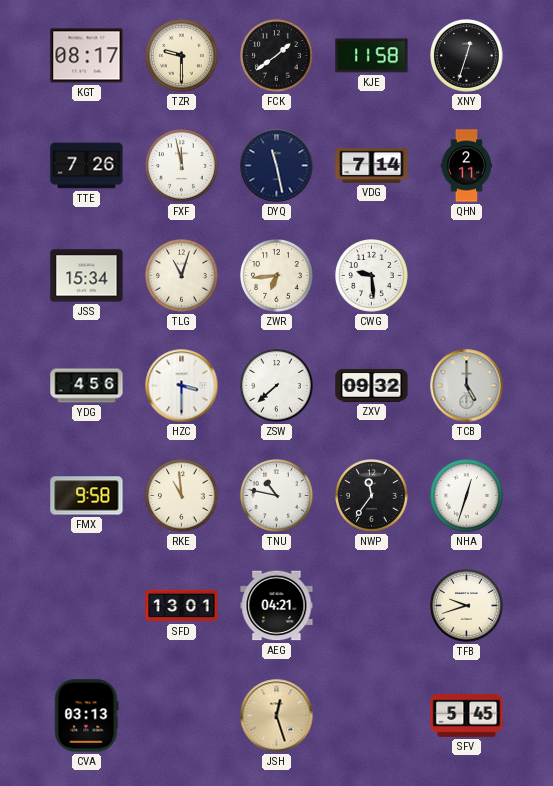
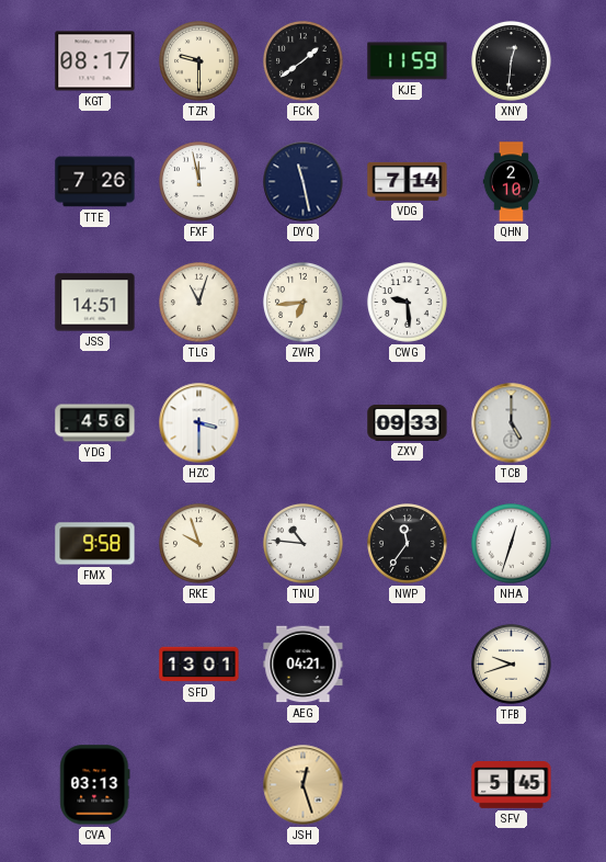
KJE: 11:58 -> 11:59
XNY: 12:33 -> 12:31
QHN: 2:11 -> 2:10
JSS: 15:34 -> 14:51
ZSW: 7:38 -> none
ZXV: 09:32 -> 09:33
RKE: 10:59 -> 9:57
TNU: 10:47 -> 10:46
